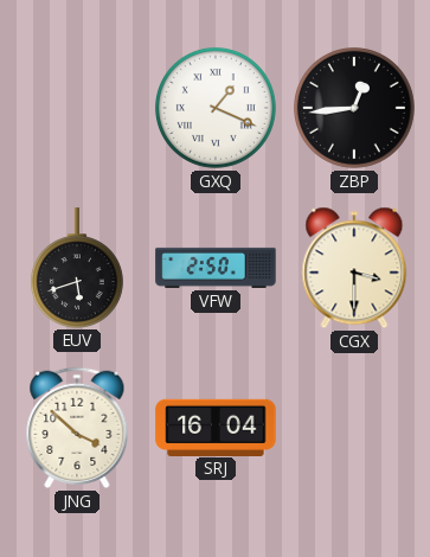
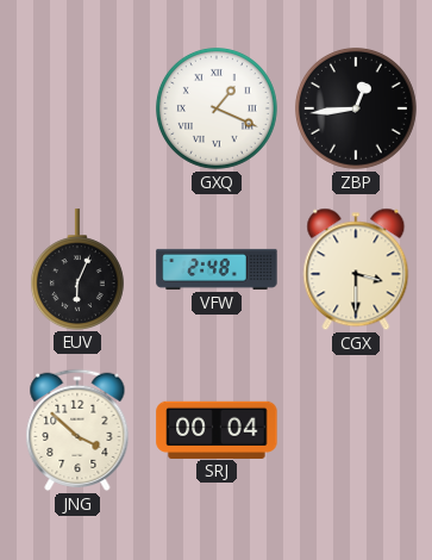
EUV: 5:42 -> 6:04
VFW: 2:50 -> 2:48
SRJ: 16:04 -> 00:04
